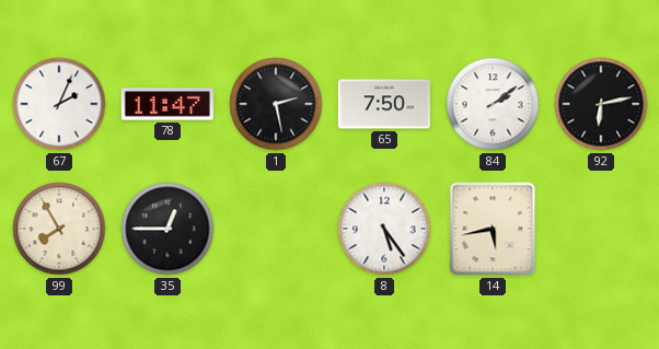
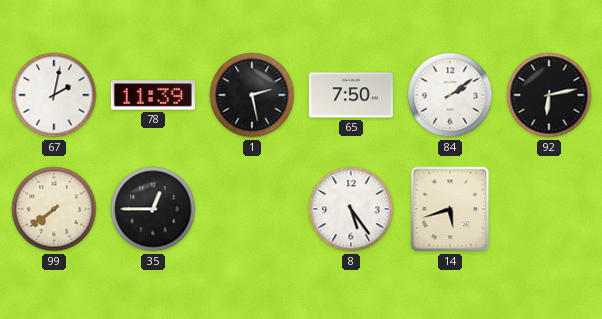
67: 2:04 -> 2:02
78: 11:47 -> 11:39
99: 7:55 -> 7:39
14: 5:43 -> 5:42
